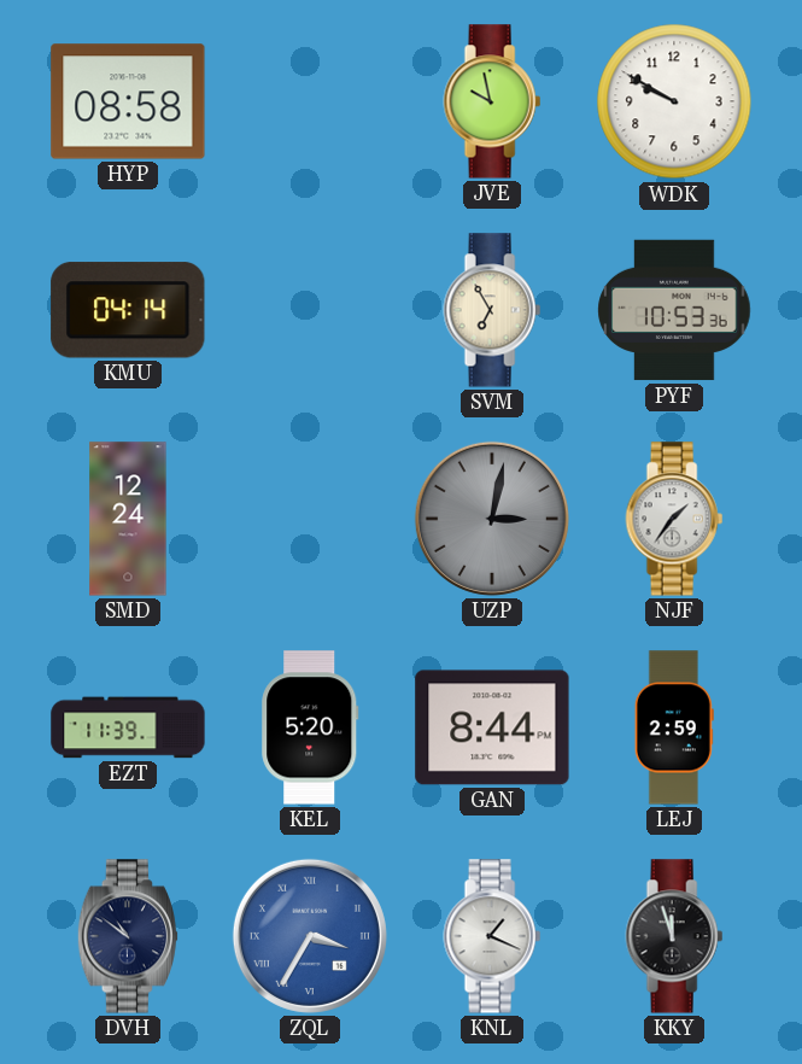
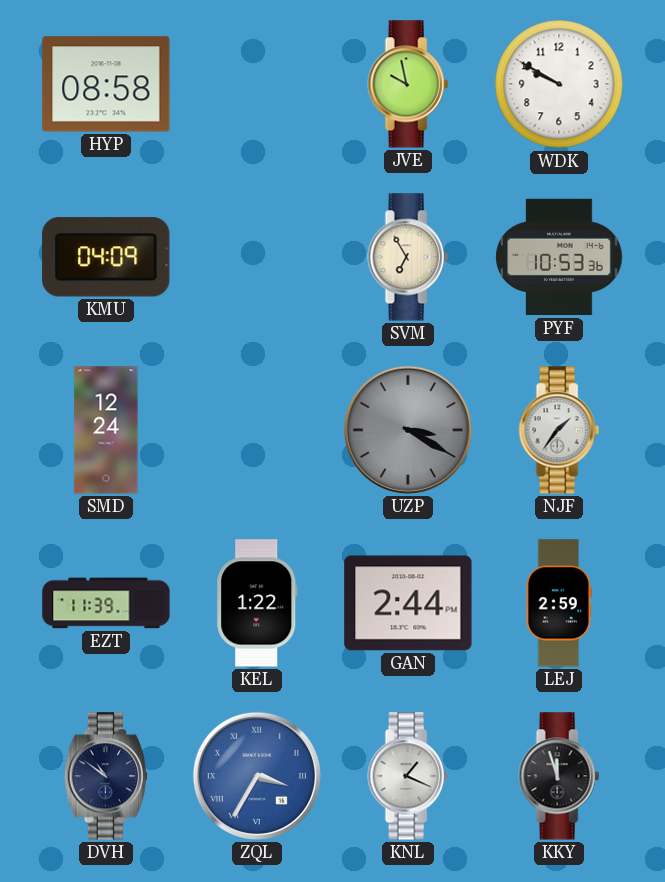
KMU: 04:14 -> 04:09
UZP: 3:02 -> 3:20
KEL: 5:20 -> 1:22
GAN: 8:44 -> 2:44
